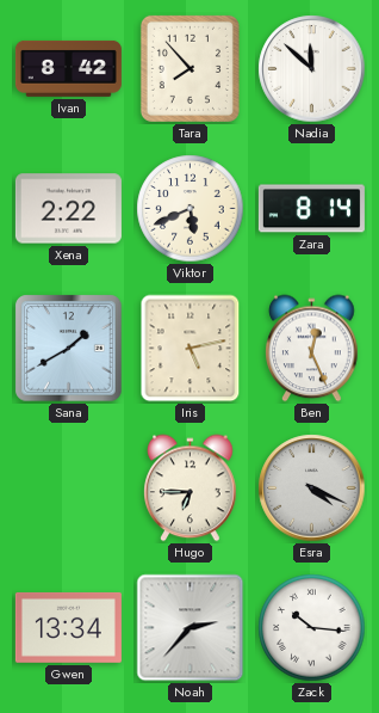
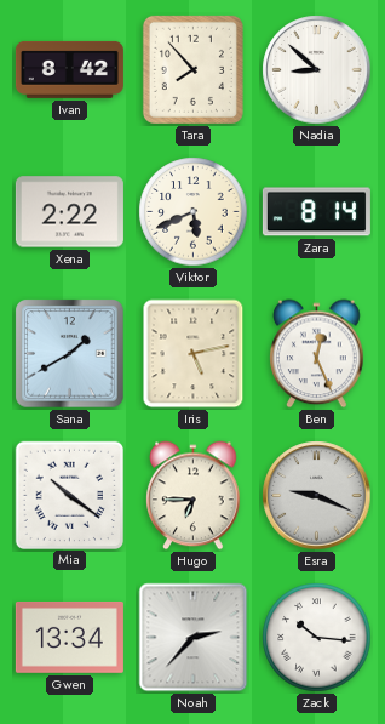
Nadia: 11:52 -> 8:52
Mia: none -> 10:21
Esra: 4:19 -> 9:19
